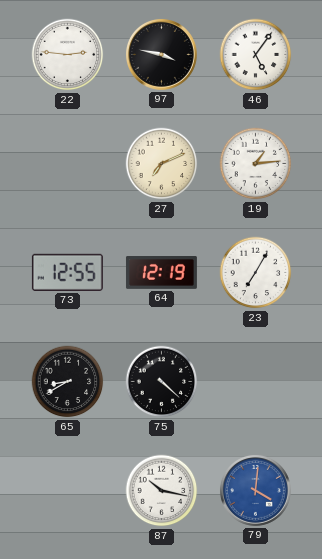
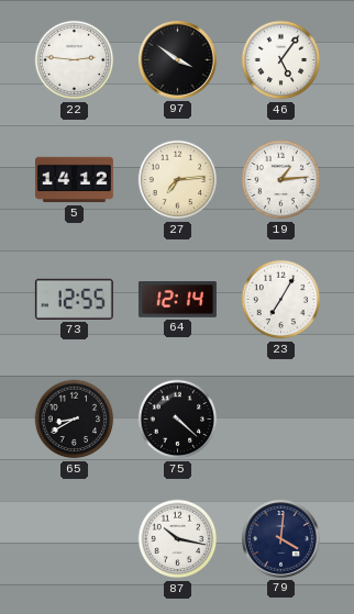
97: 3:47 -> 3:51
5: none -> 14:12
27: 7:11 -> 7:14
64: 12:19 -> 12:14
79 dial: blue -> navy
